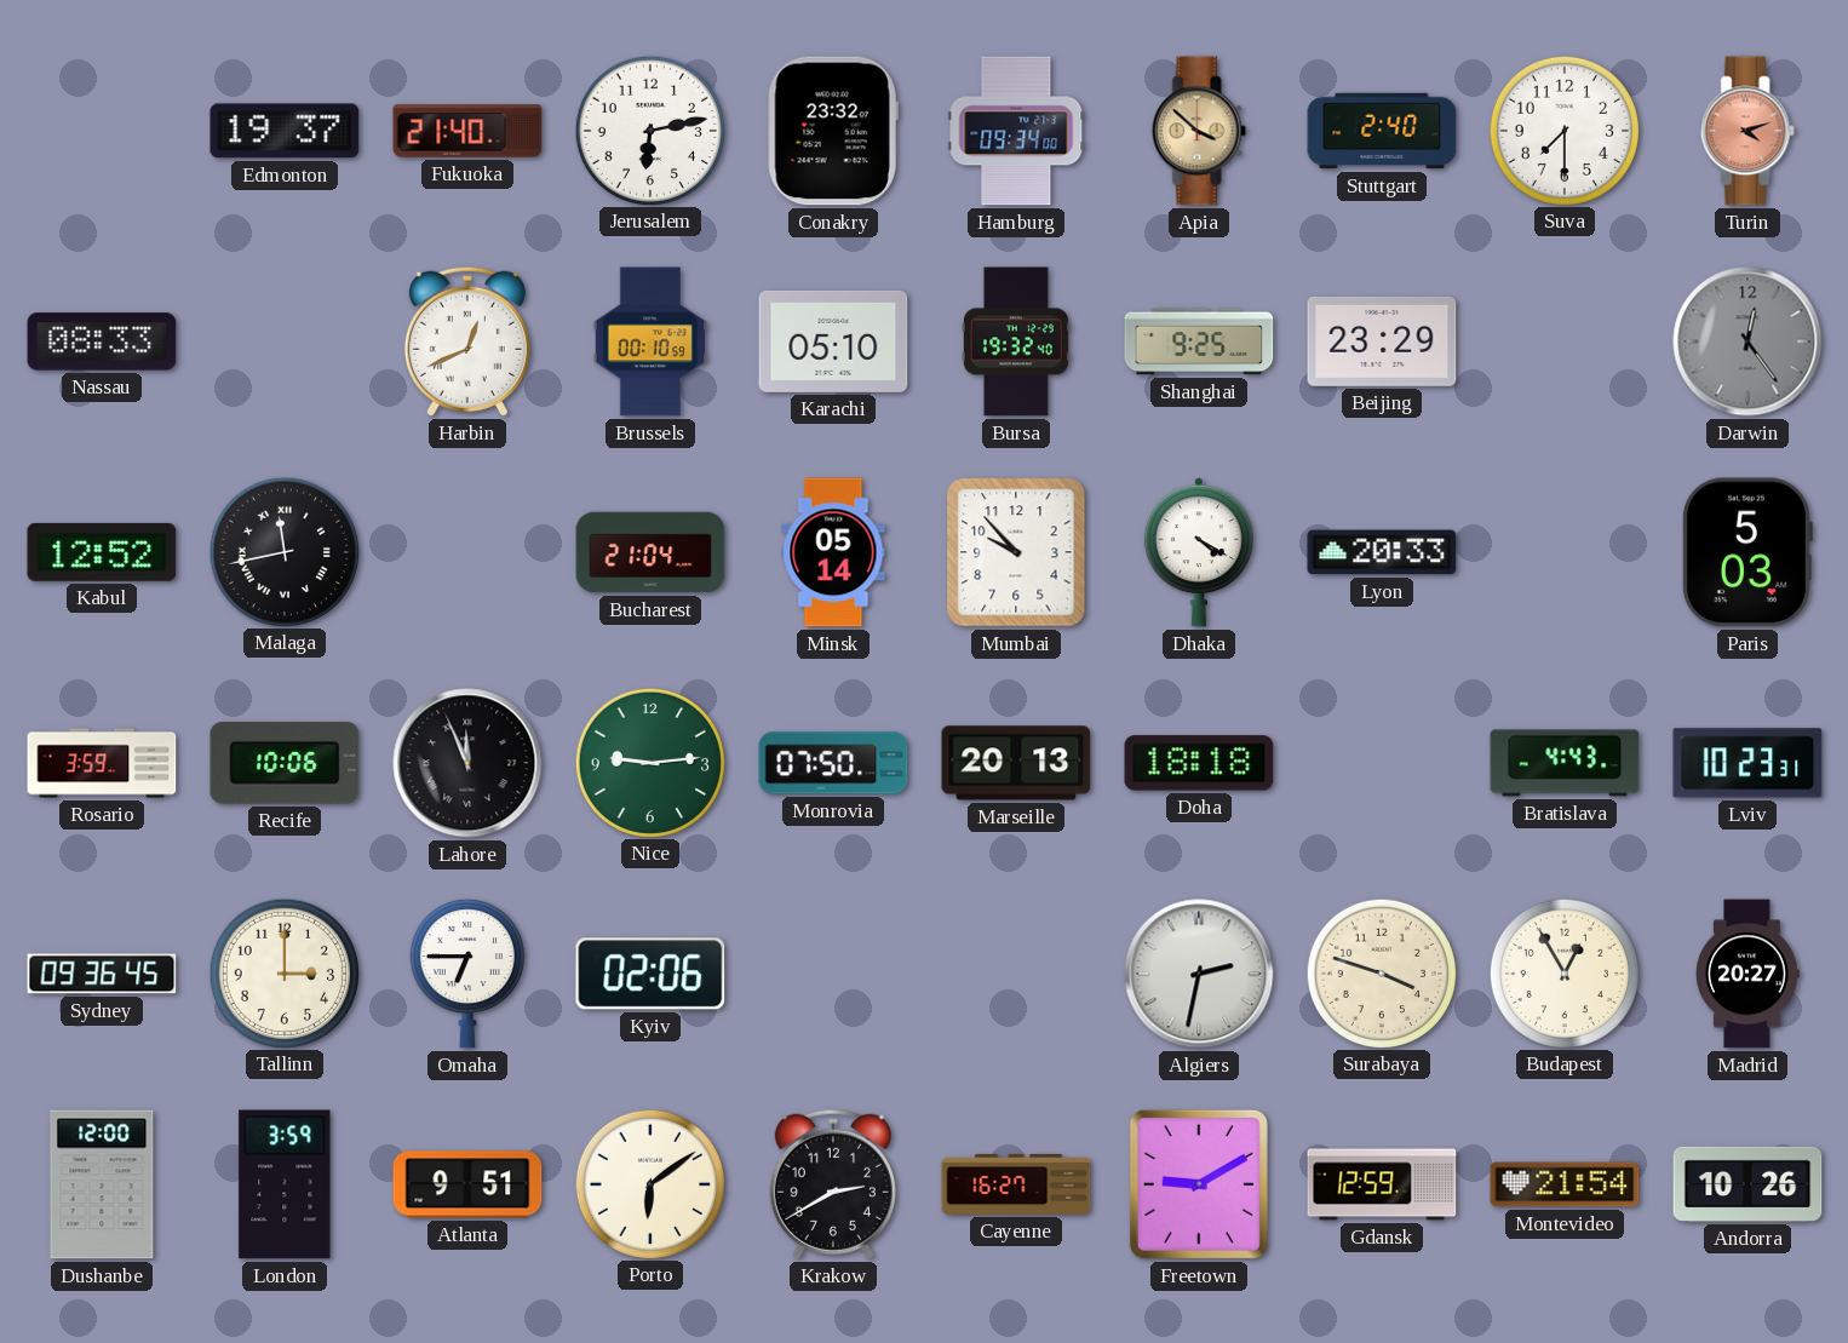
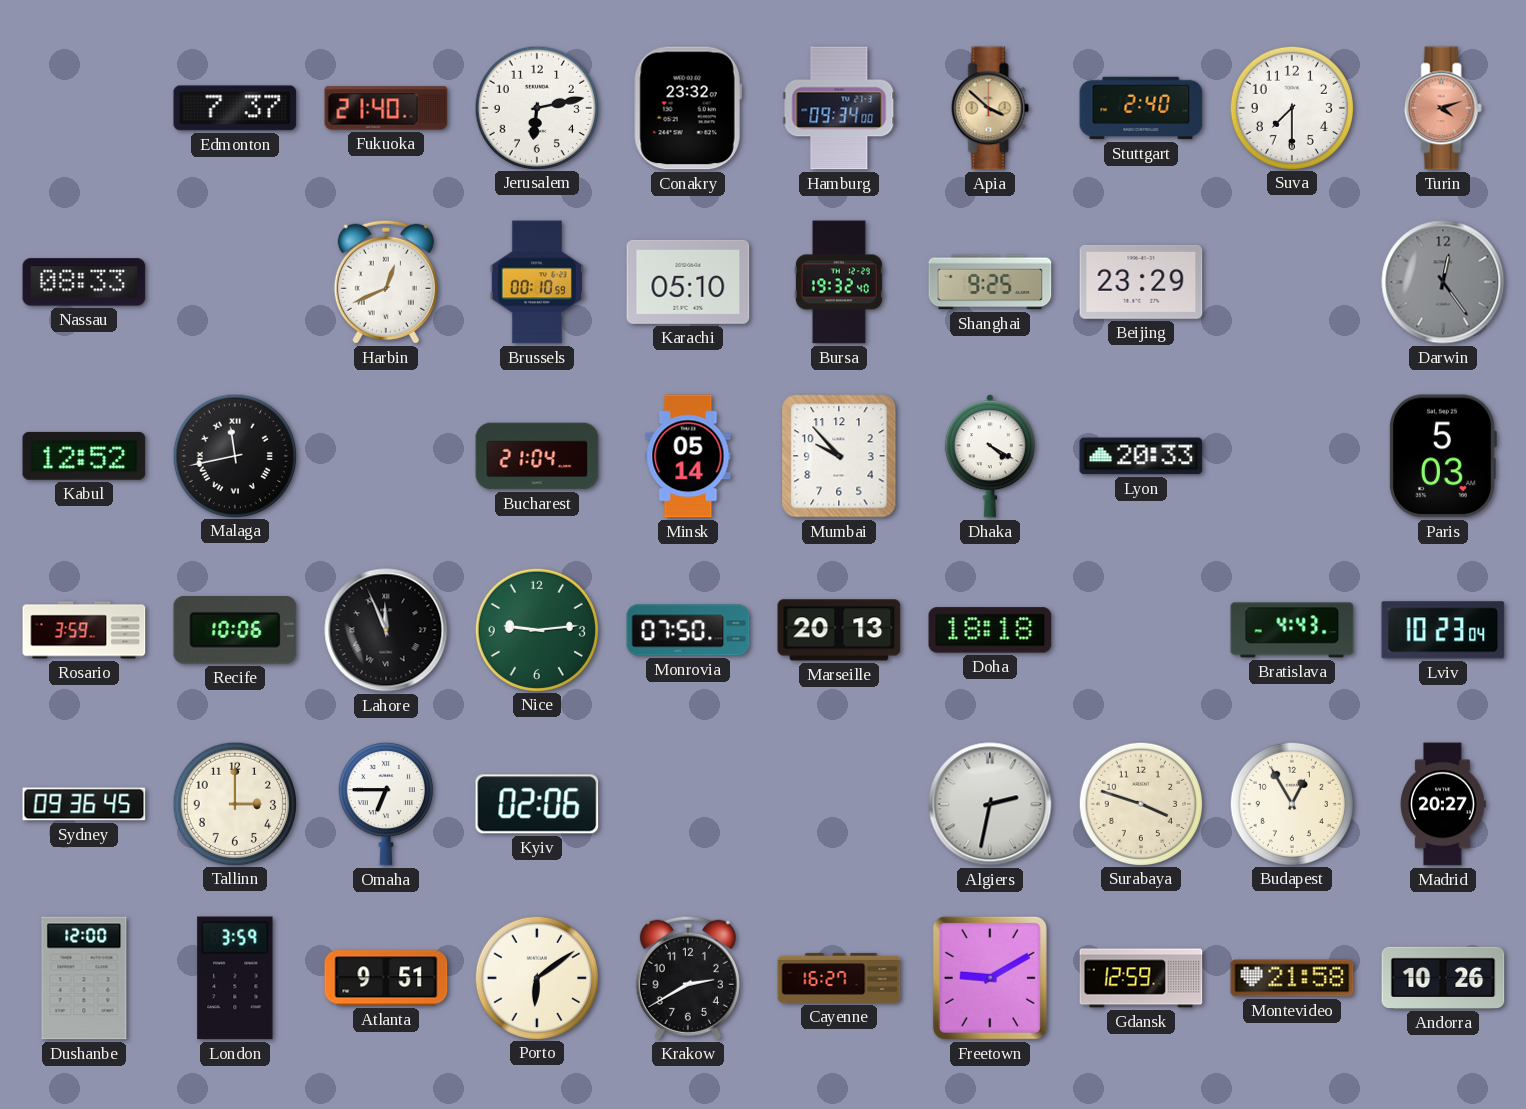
Edmonton: 19:37 -> 7:37
Lviv: 10:23:31 -> 10:23:04
Montevideo: 21:54 -> 21:58
